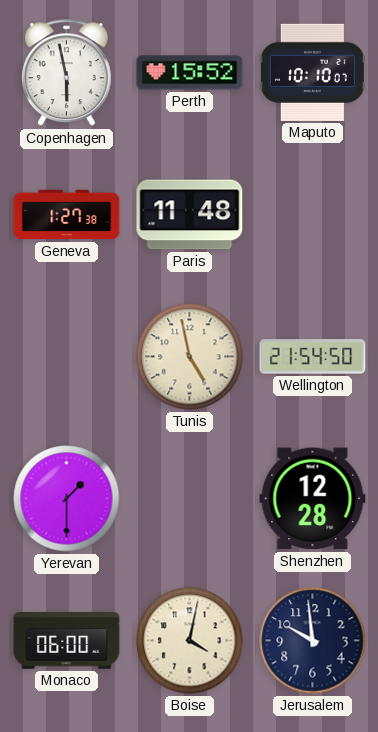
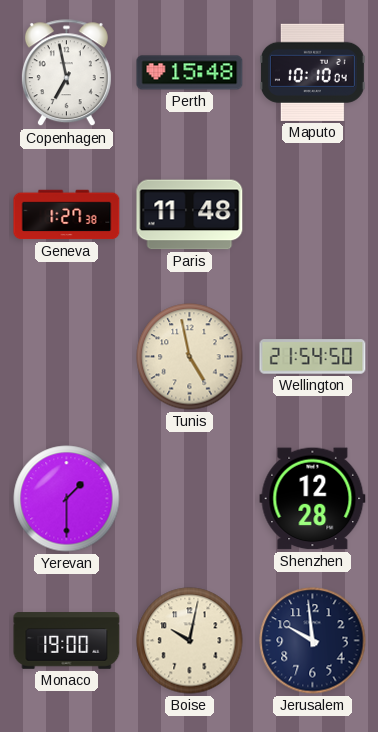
Copenhagen: 5:58 -> 6:58
Perth: 15:52 -> 15:48
Maputo: 10:10:07 -> 10:10:04
Monaco: 06:00 -> 19:00
Boise: 4:02 -> 10:02
